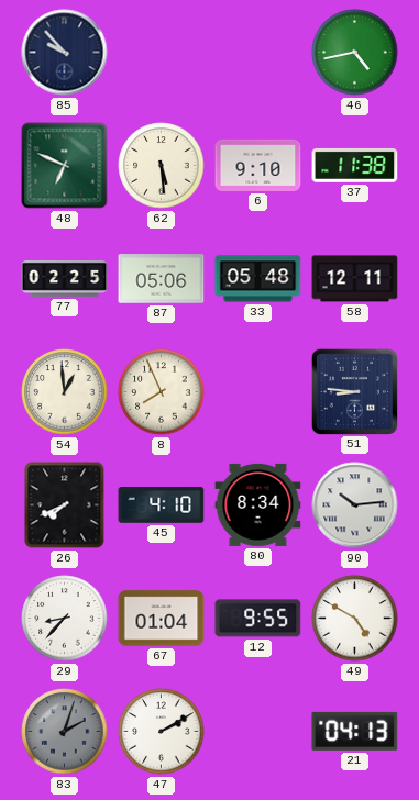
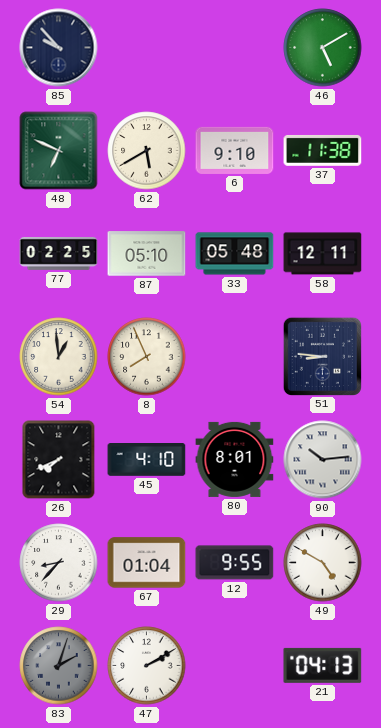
46: 4:43 -> 5:10
62: 5:29 -> 5:40
87: 05:06 -> 05:10
80: 8:34 -> 8:01
